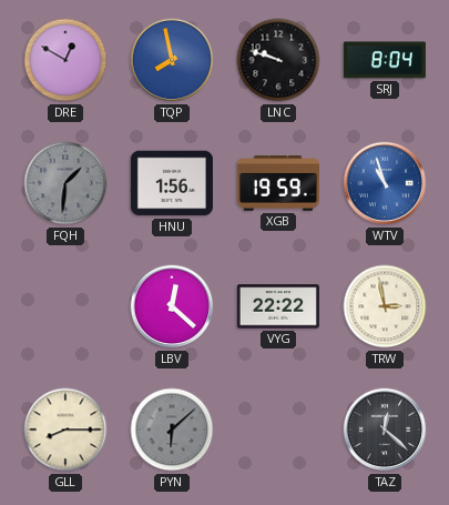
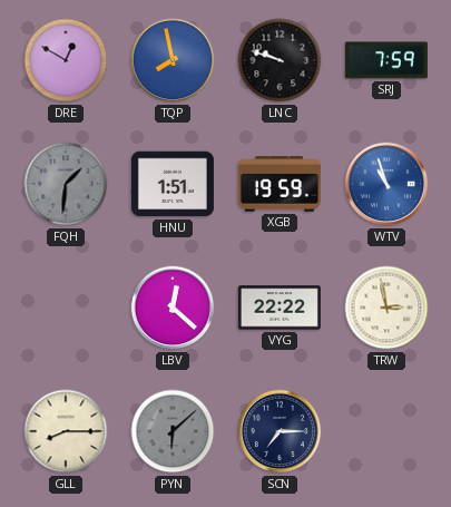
SRJ: 8:04 -> 7:59
HNU: 1:56 -> 1:51
SCN: none -> 7:15
TAZ: 12:22 -> none
